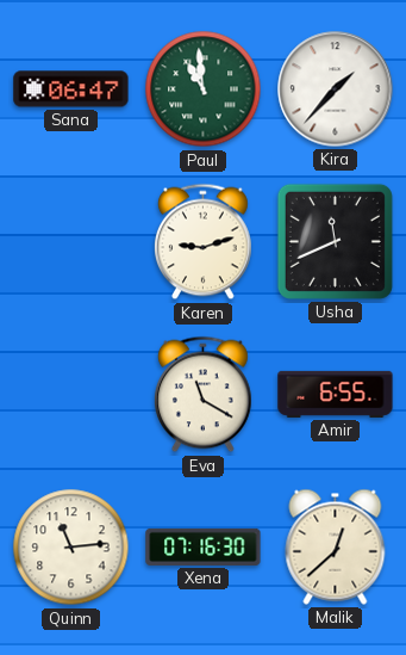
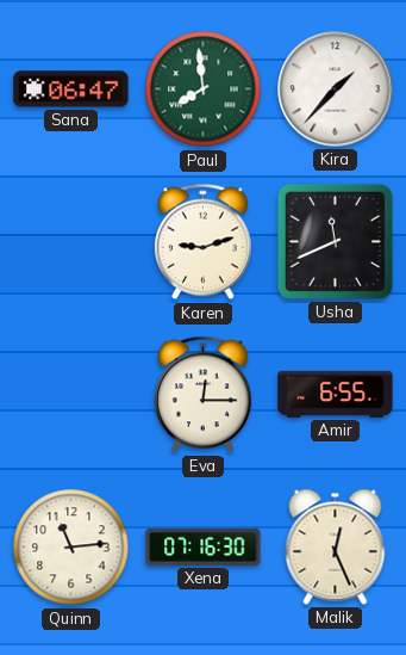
Paul: 10:59 -> 7:59
Eva: 11:20 -> 12:15
Malik: 12:38 -> 12:26
